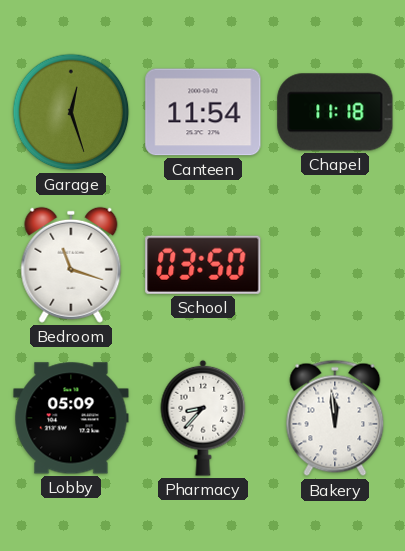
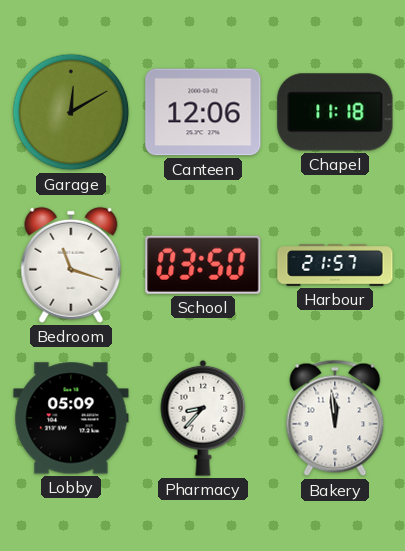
Garage: 12:27 -> 12:10
Canteen: 11:54 -> 12:06
Harbour: none -> 21:57
